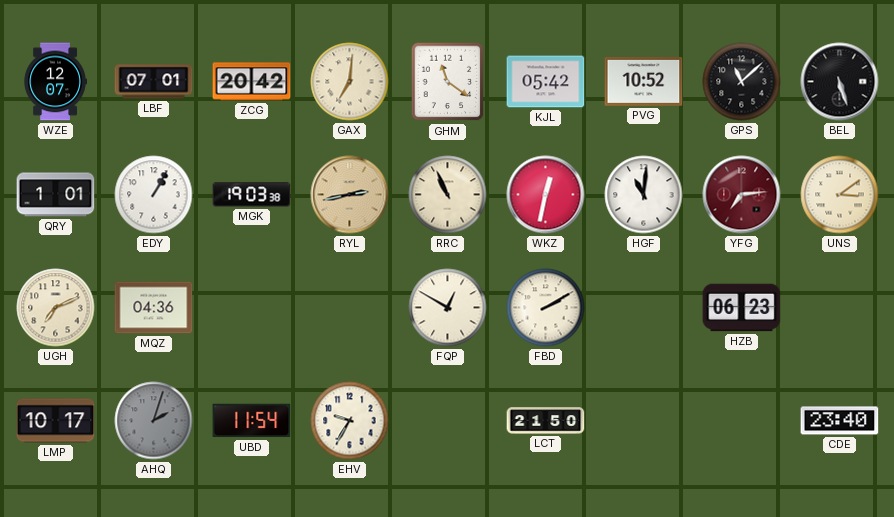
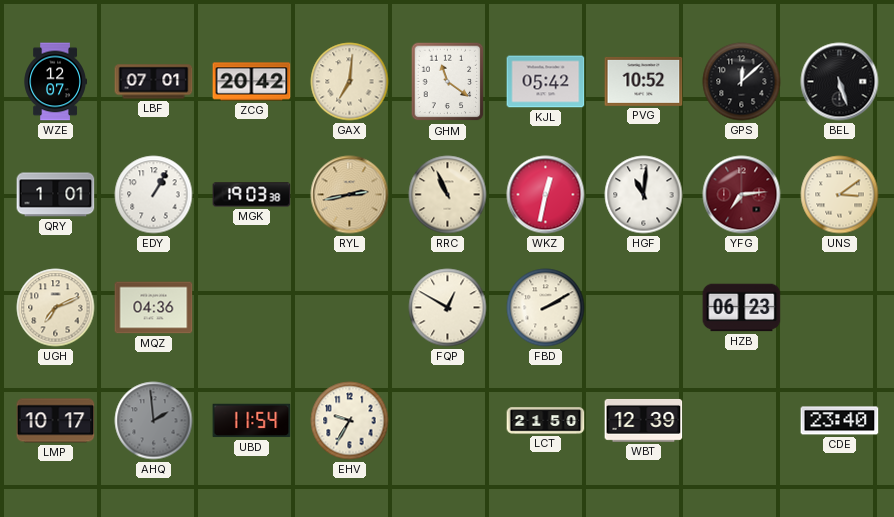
GPS: 11:08 -> 12:08
AHQ: 2:03 -> 1:59
WBT: none -> 12:39
